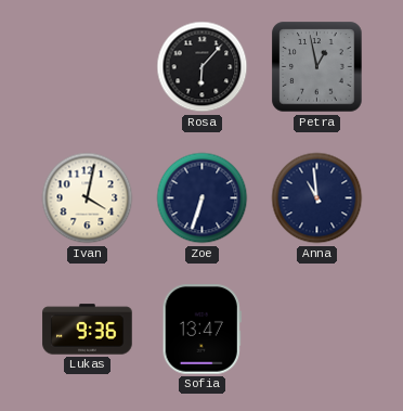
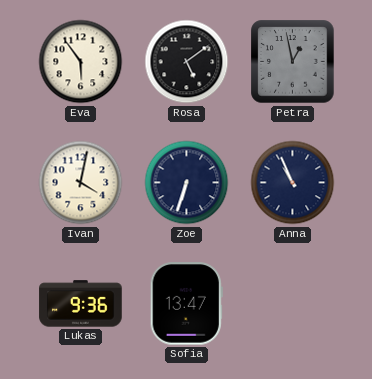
Eva: none -> 5:54
Rosa: 6:07 -> 5:09
Anna: 10:59 -> 10:56
